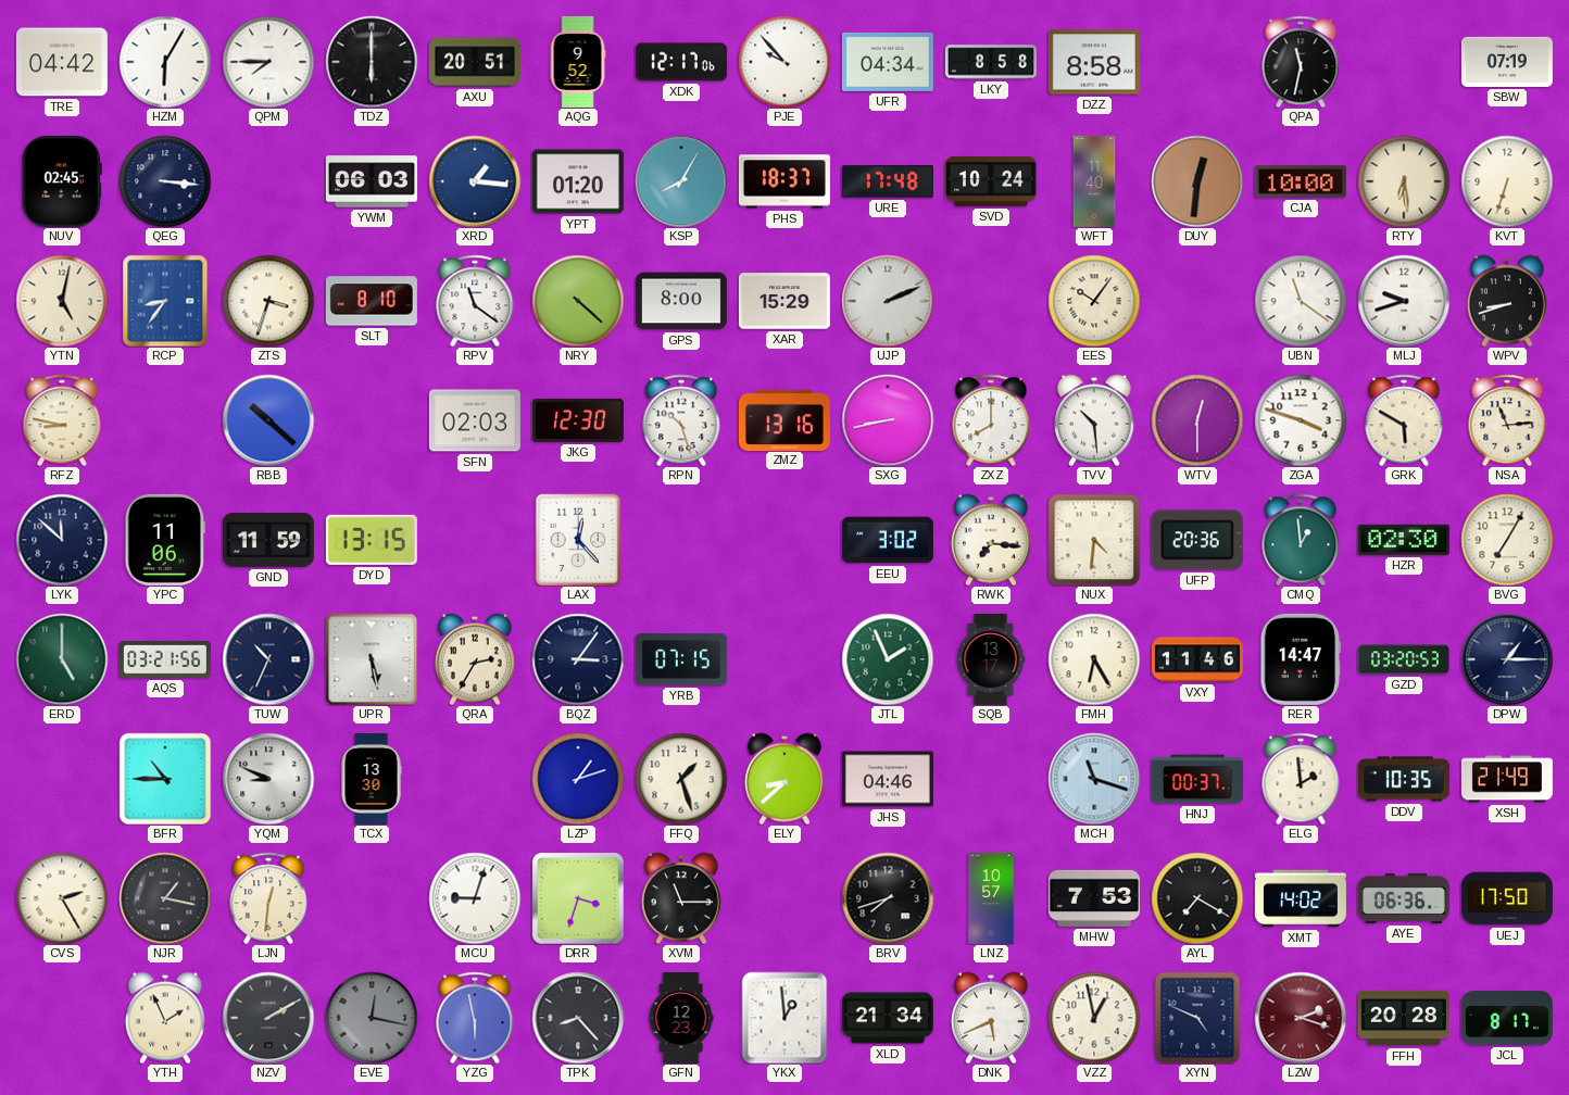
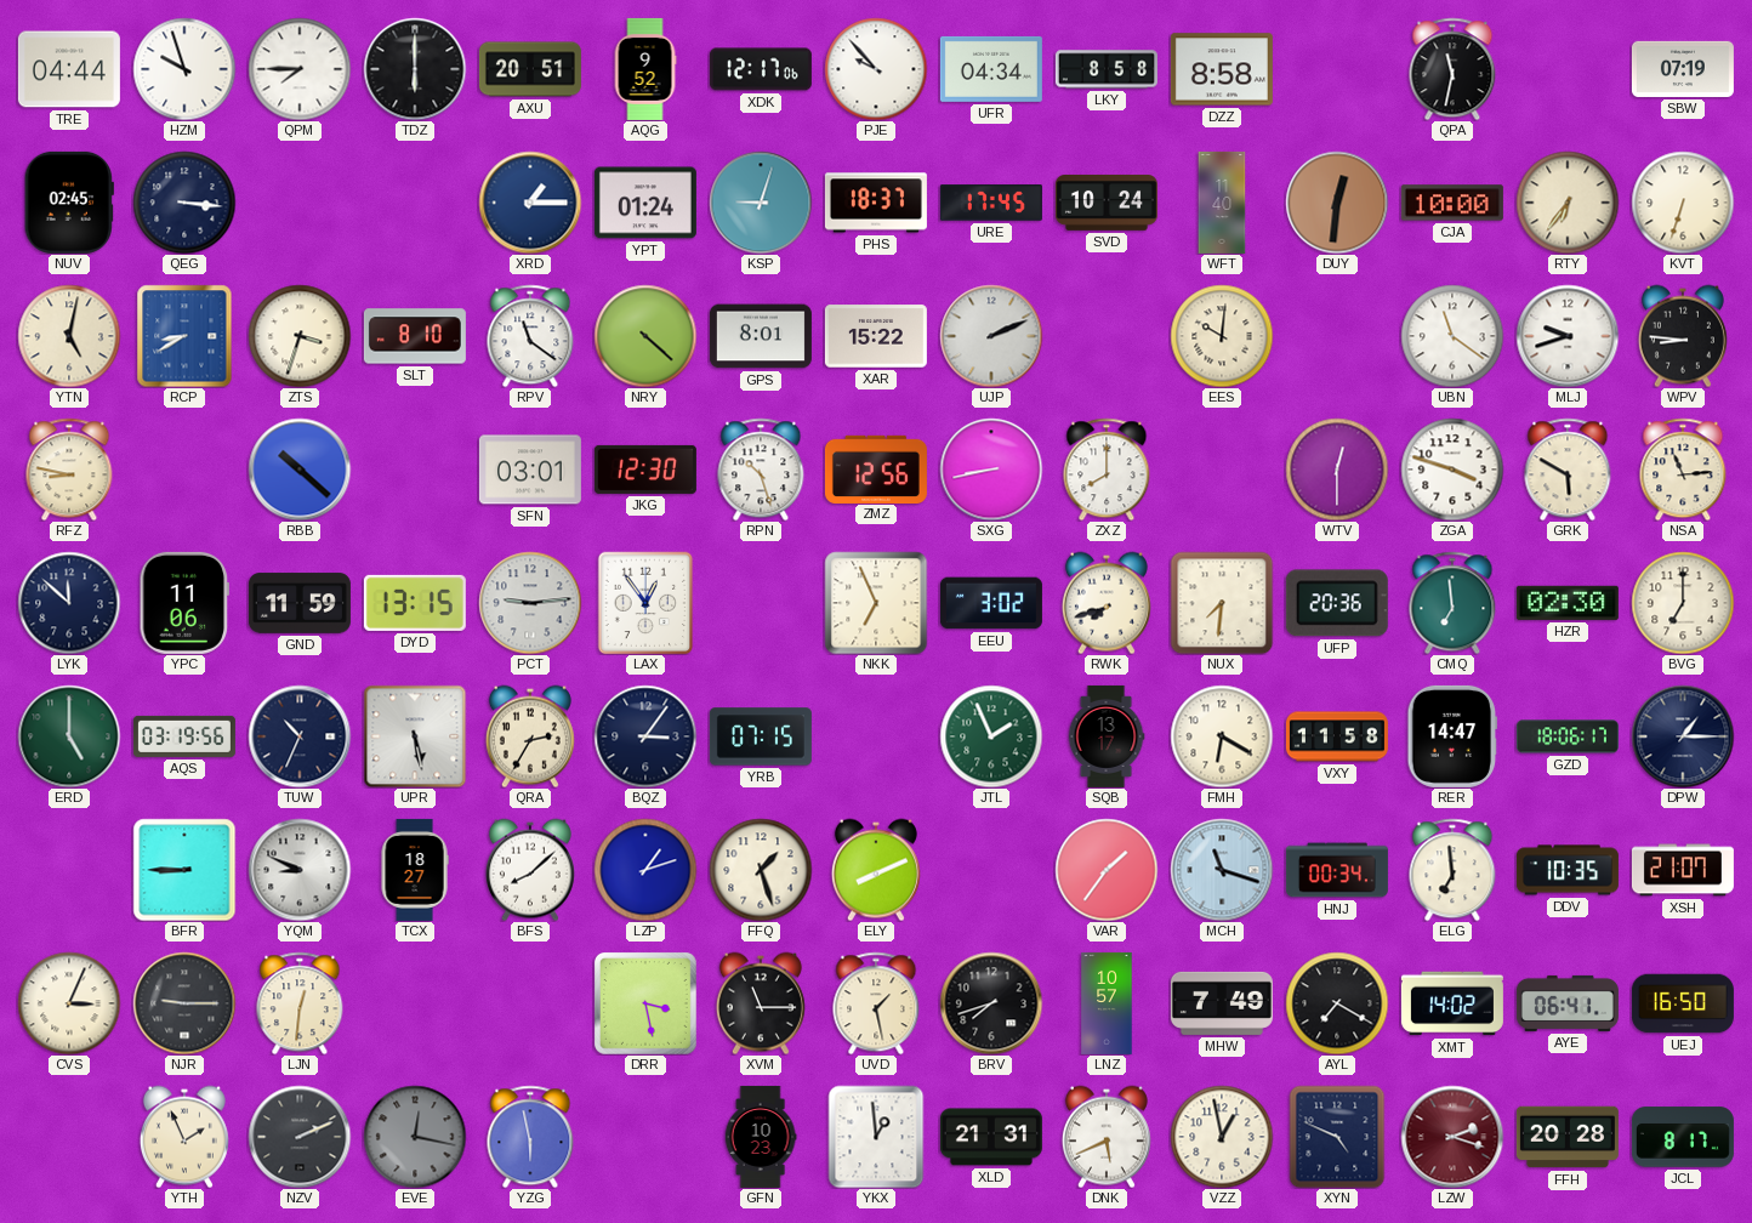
TRE: 04:42 -> 04:44
HZM: 6:05 -> 9:57
YWM: 06:03 -> none
XRD: 1:16 -> 1:15
YPT: 01:20 -> 01:24
KSP: 8:05 -> 9:03
URE: 17:48 -> 17:45
RTY: 6:29 -> 6:36
RCP: 8:36 -> 8:40
GPS: 8:00 -> 8:01
XAR: 15:29 -> 15:22
EES: 10:06 -> 10:01
WPV: 8:42 -> 8:46
SFN: 02:03 -> 03:01
ZMZ: 13:16 -> 12:56
TVV: 10:29 -> none
PCT: none -> 9:14
LAX: 12:23 -> 12:54
NKK: none -> 6:56
RWK: 7:16 -> 7:42
NUX: 4:31 -> 7:31
CMQ: 12:59 -> 6:59
BVG: 7:05 -> 7:00
AQS: 03:21 -> 03:19
FMH: 6:25 -> 6:20
VXY: 11:46 -> 11:58
GZD: 03:20 -> 18:06
BFR: 10:45 -> 8:45
TCX: 13:30 -> 18:27
BFS: none -> 8:08
ELY: 8:38 -> 8:11
JHS: 04:46 -> none
VAR: none -> 1:36
HNJ: 00:37 -> 00:34
ELG: 1:59 -> 6:59
XSH: 21:49 -> 21:07
CVS: 2:25 -> 3:04
NJR: 1:17 -> 9:15
MCU: 9:03 -> none
DRR: 3:33 -> 3:28
UVD: none -> 1:28
MHW: 7:53 -> 7:49
AYE: 06:36 -> 06:41
UEJ: 17:50 -> 16:50
NZV: 2:10 -> 2:11
TPK: 8:23 -> none
GFN: 12:23 -> 10:23
XLD: 21:34 -> 21:31
